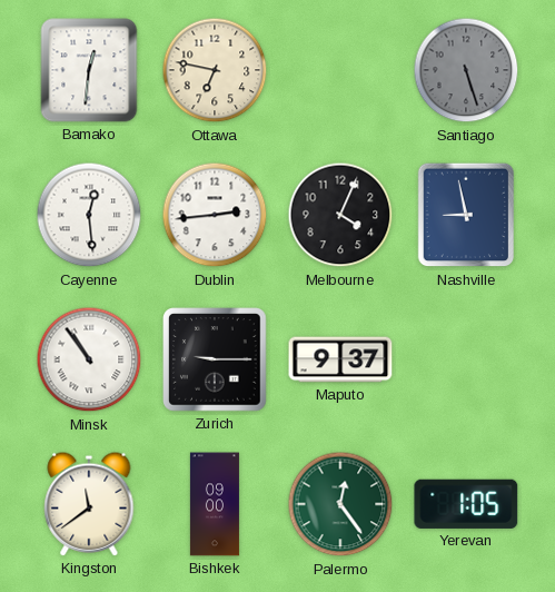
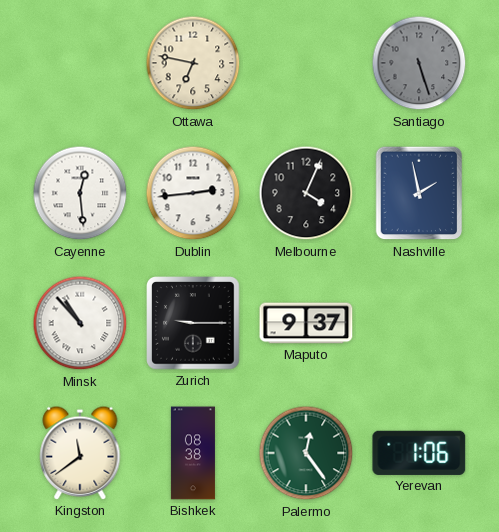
Bamako: 12:31 -> none
Nashville: 8:58 -> 1:58
Minsk: 10:54 -> 10:53
Bishkek: 09:00 -> 08:38
Yerevan: 1:05 -> 1:06
